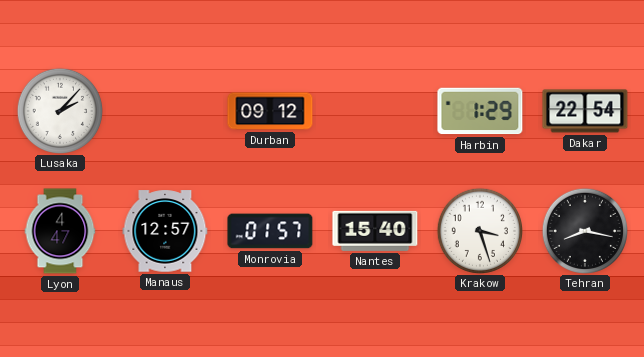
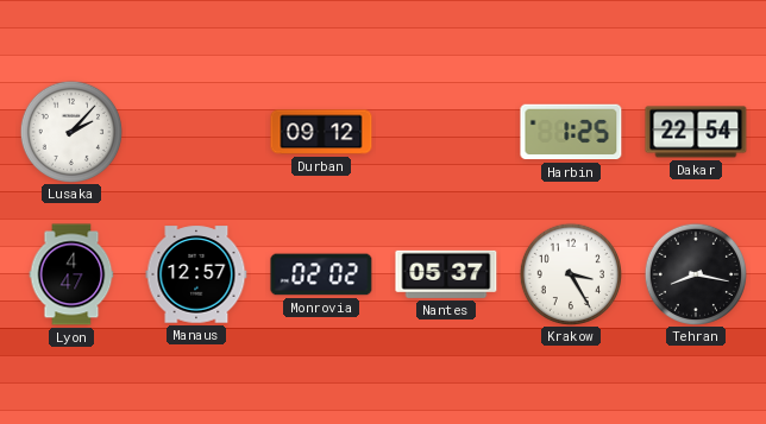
Harbin: 1:29 -> 1:25
Monrovia: 01:57 -> 02:02
Nantes: 15:40 -> 05:37
Krakow: 3:27 -> 3:25
